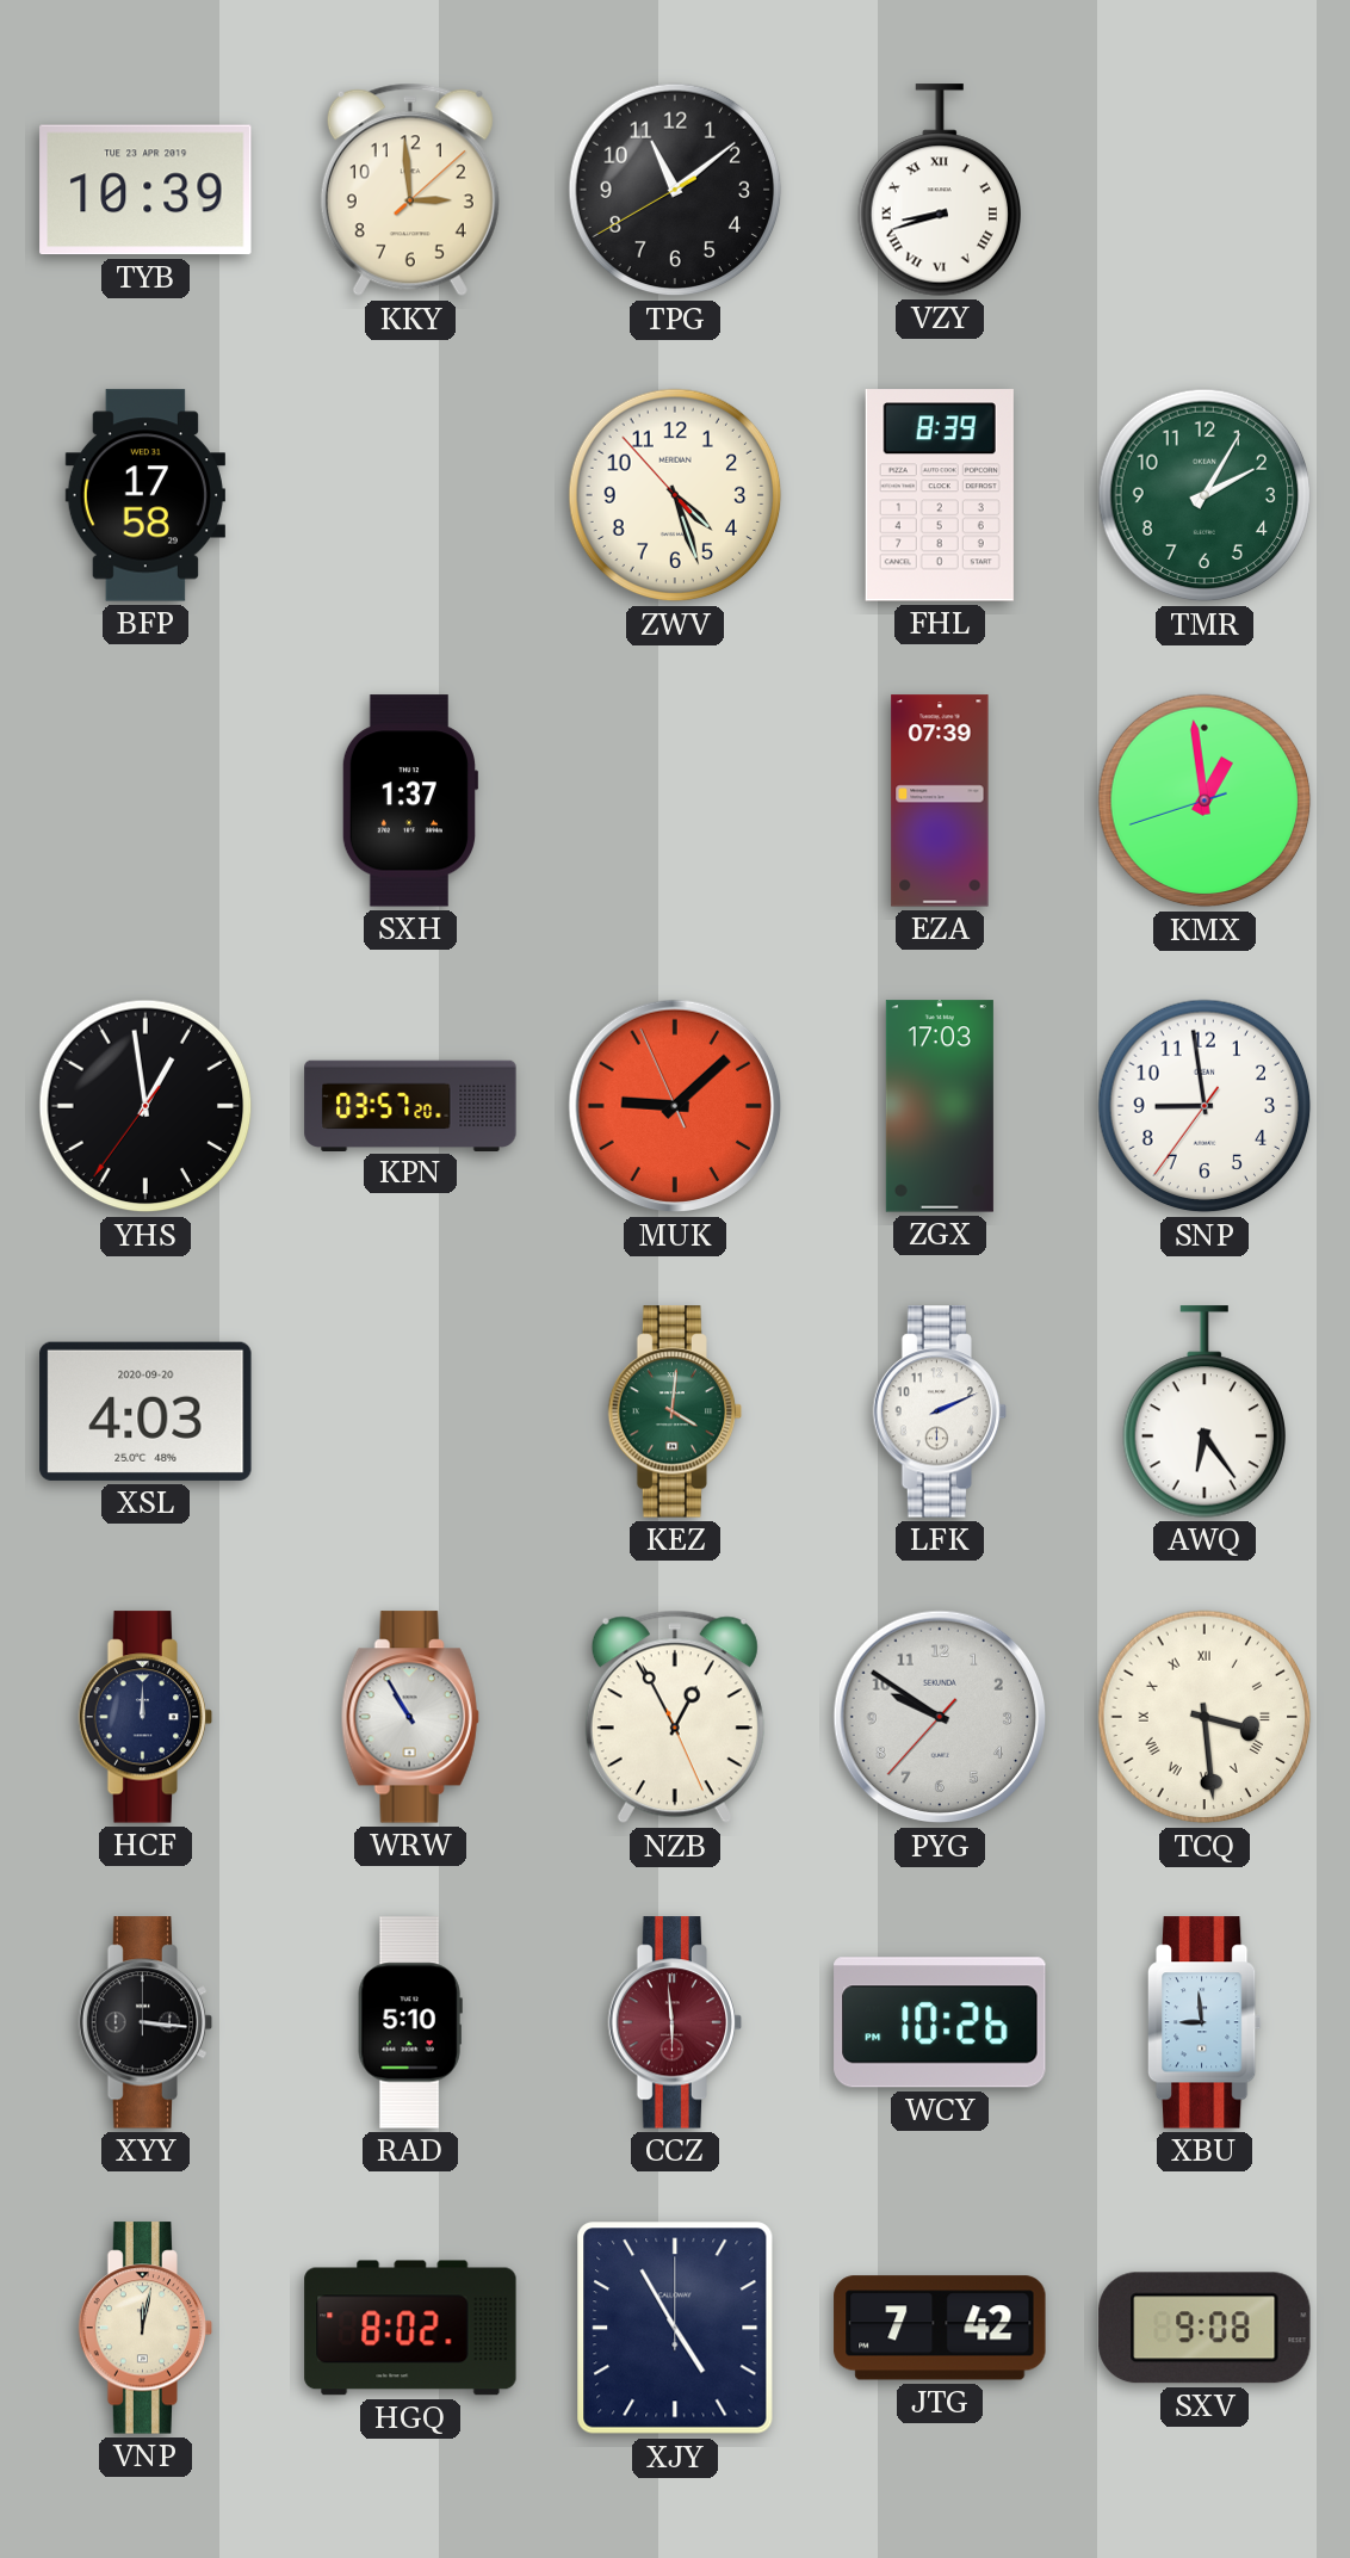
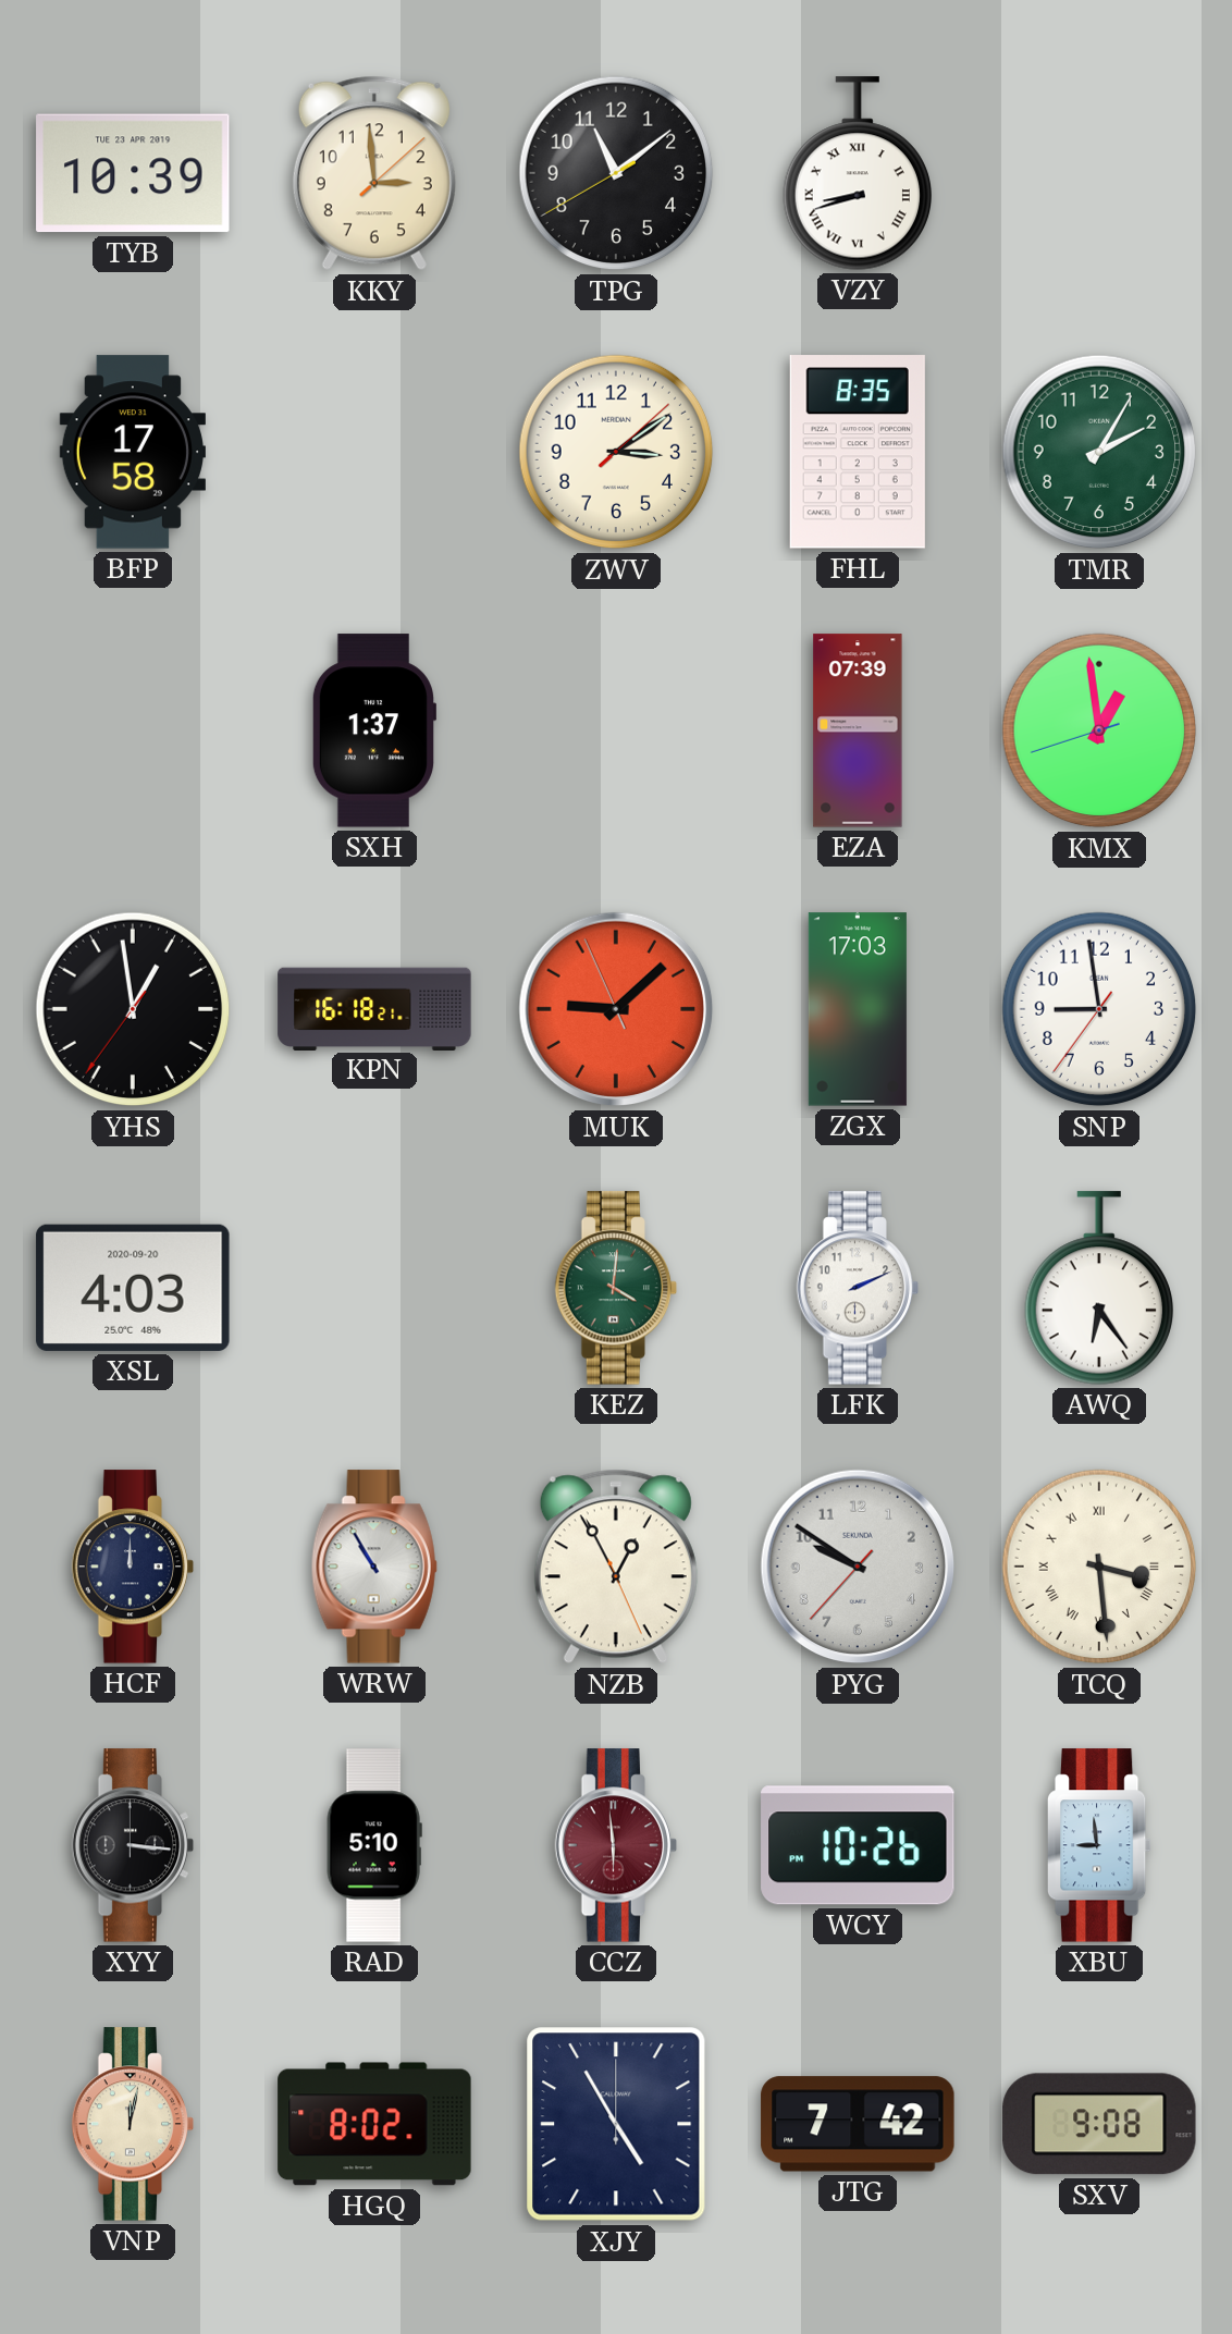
ZWV: 4:26 -> 3:09
FHL: 8:39 -> 8:35
KPN: 03:57 -> 16:18
